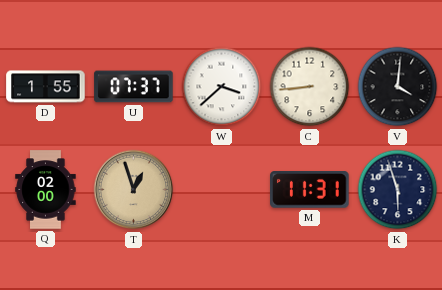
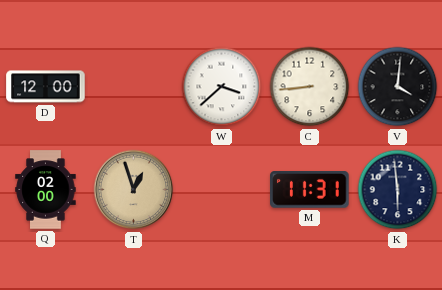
D: 1:55 -> 12:00
U: 07:37 -> none
K: 5:57 -> 5:59
